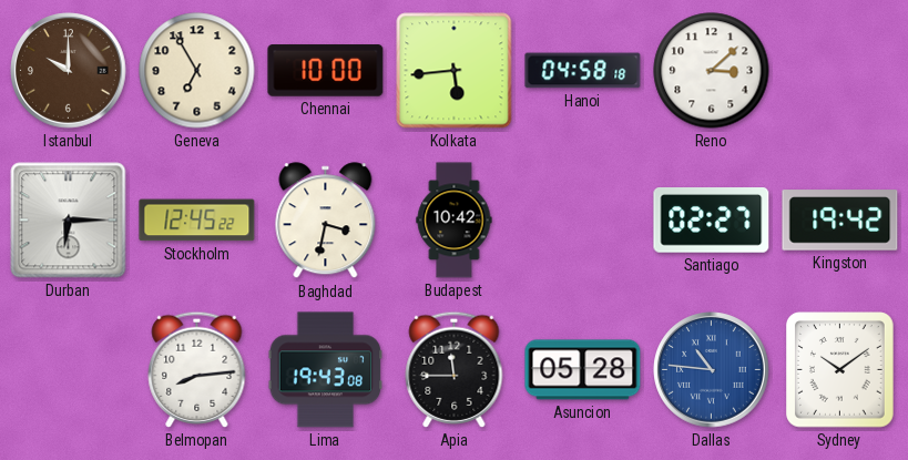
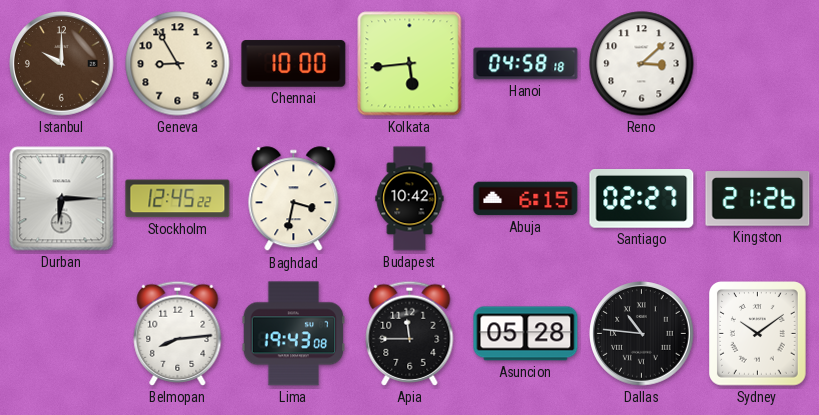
Geneva: 6:55 -> 8:55
Abuja: none -> 6:15
Kingston: 19:42 -> 21:26
Dallas dial: blue -> black
